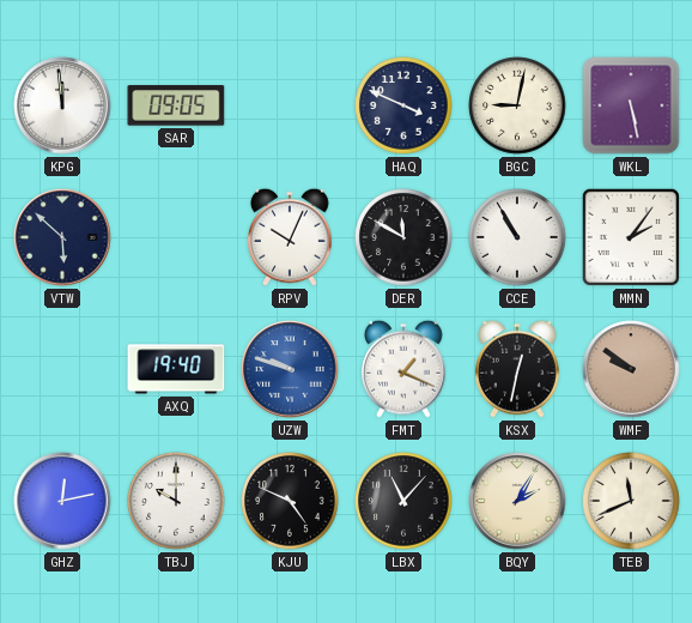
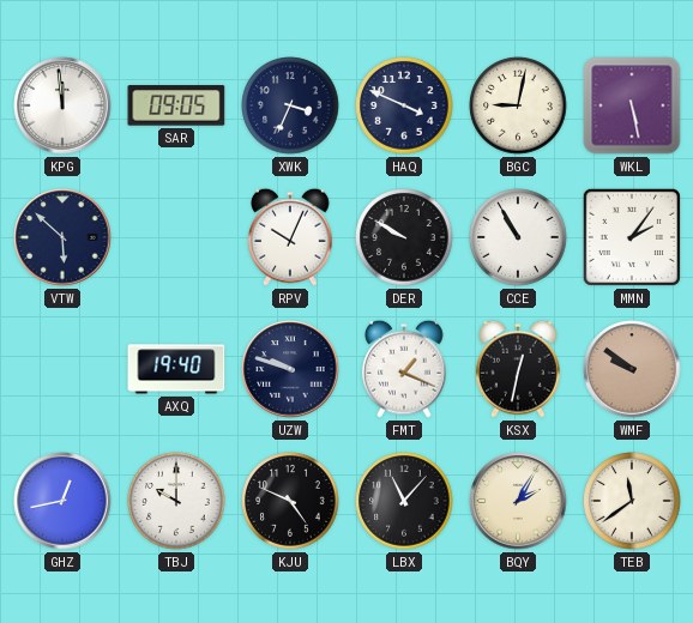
XWK: none -> 3:34
DER: 11:50 -> 9:50
UZW dial: blue -> navy
GHZ: 12:13 -> 12:43
TEB: 11:41 -> 11:39
